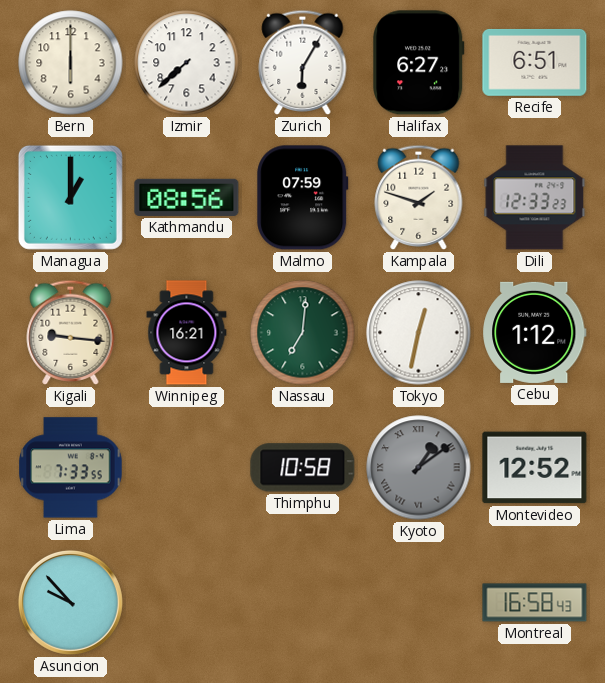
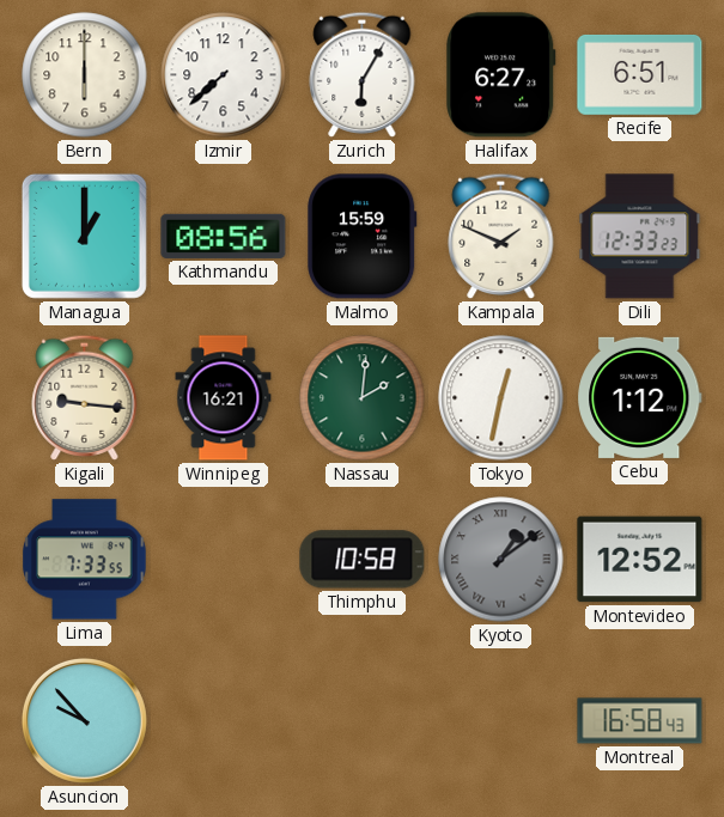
Malmo: 07:59 -> 15:59
Kampala: 1:48 -> 1:49
Nassau: 7:01 -> 2:01
